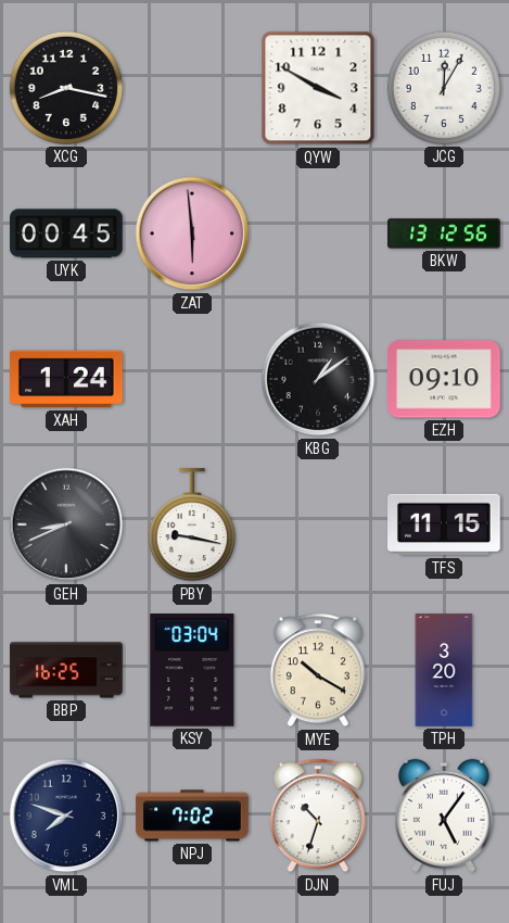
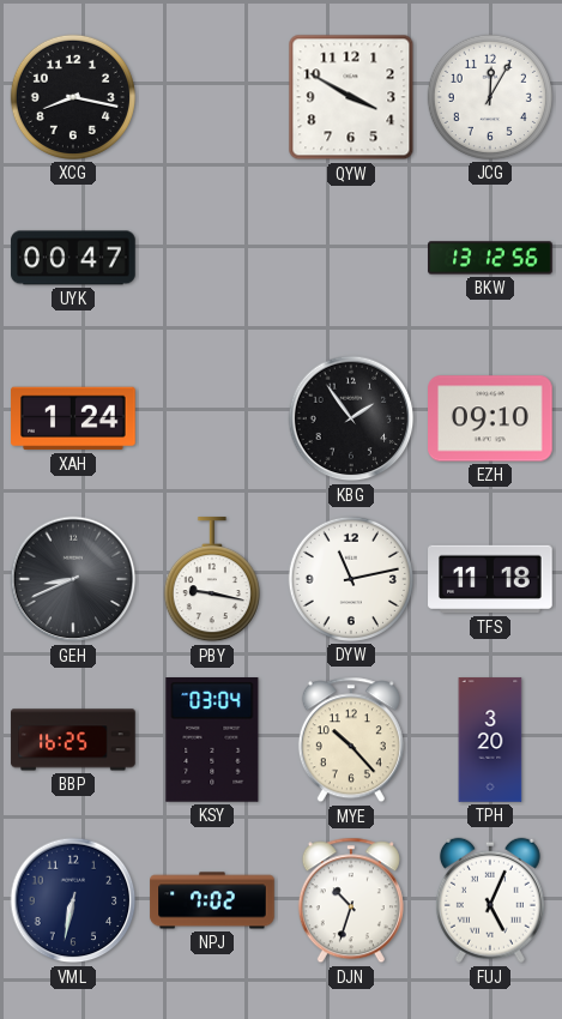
UYK: 00:45 -> 00:47
ZAT: 5:59 -> none
KBG: 1:09 -> 1:54
DYW: none -> 11:13
TFS: 11:15 -> 11:18
MYE: 10:20 -> 10:23
VML: 7:48 -> 6:32
FUJ: 5:06 -> 5:04
